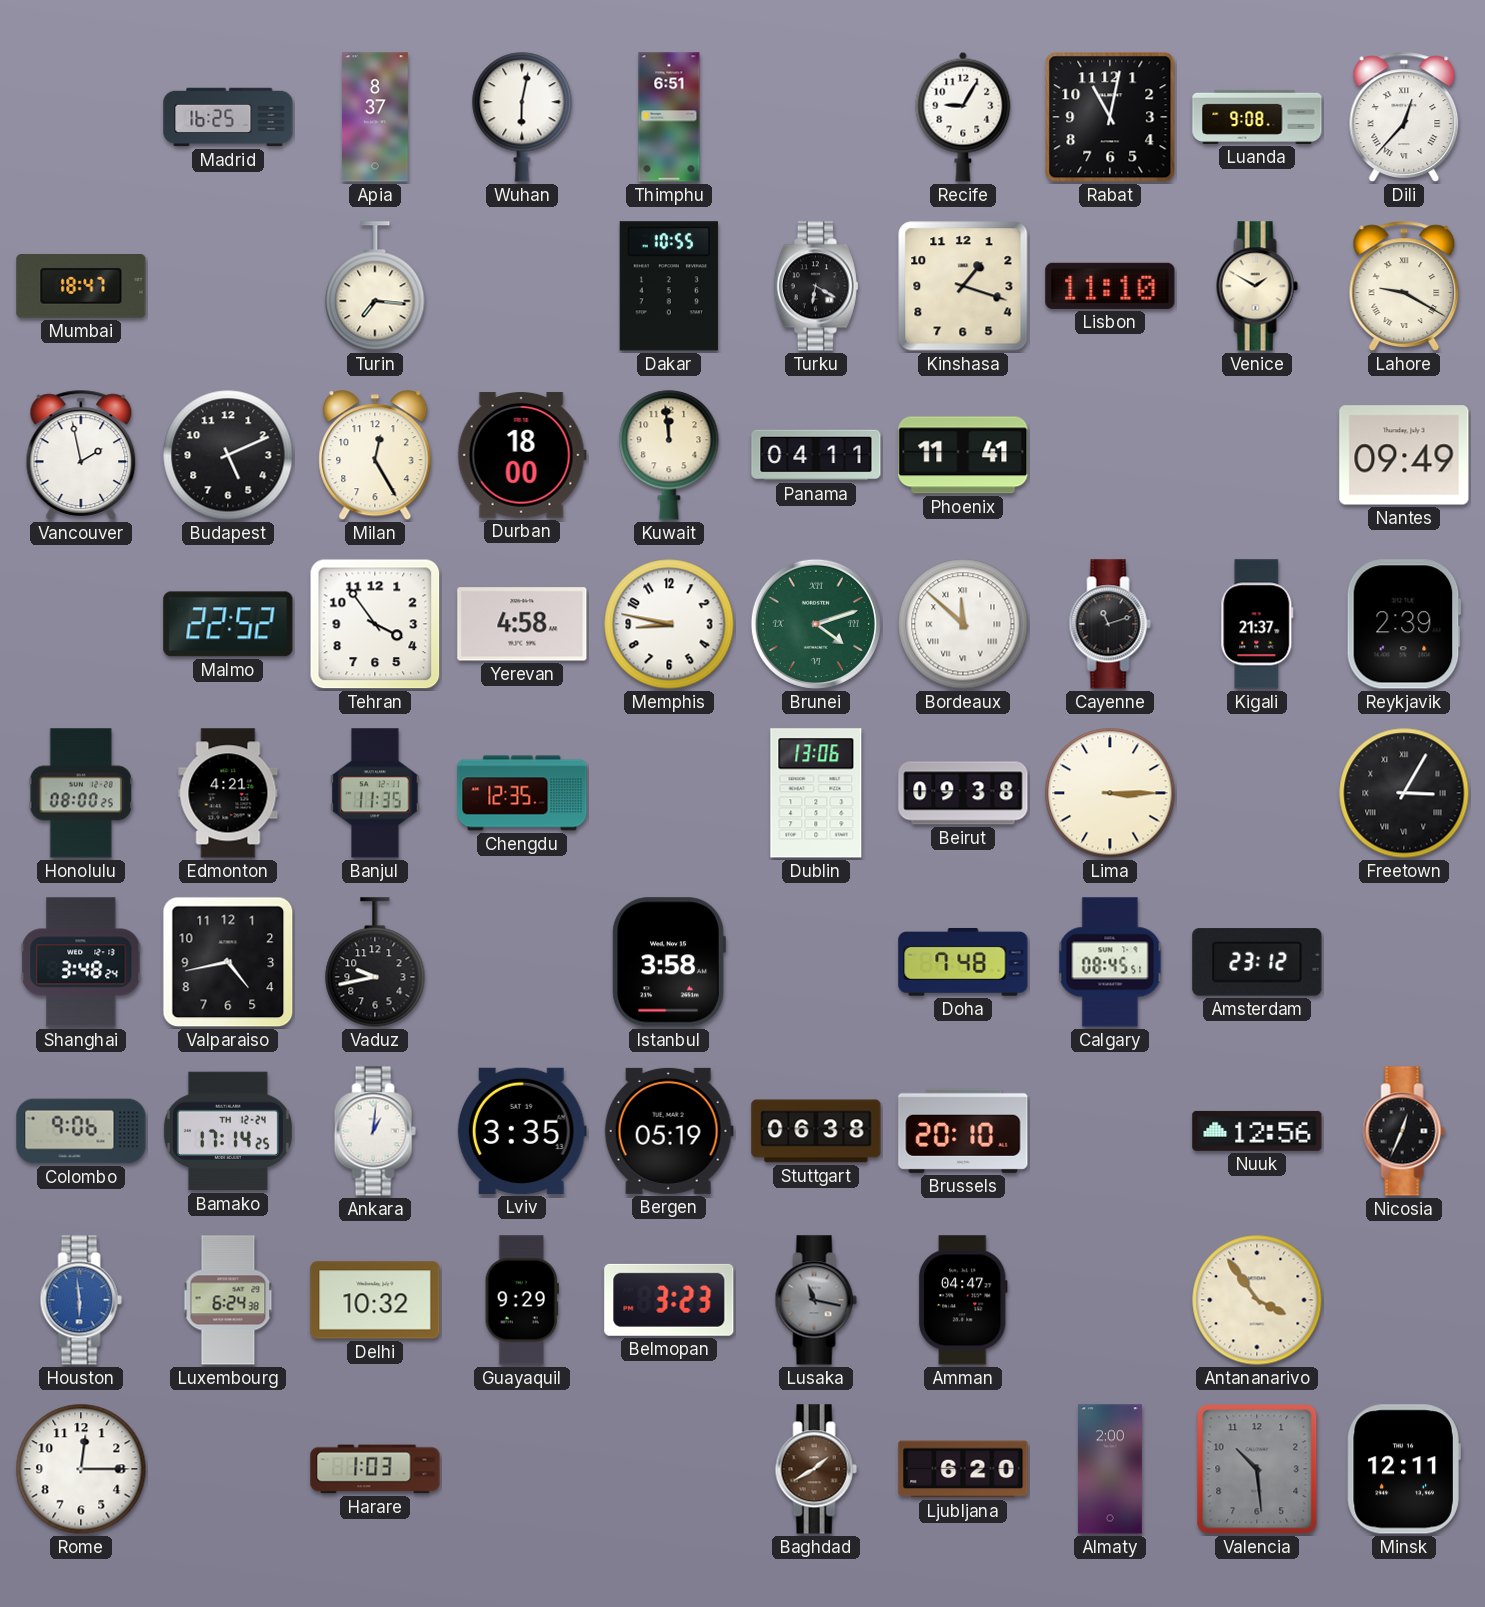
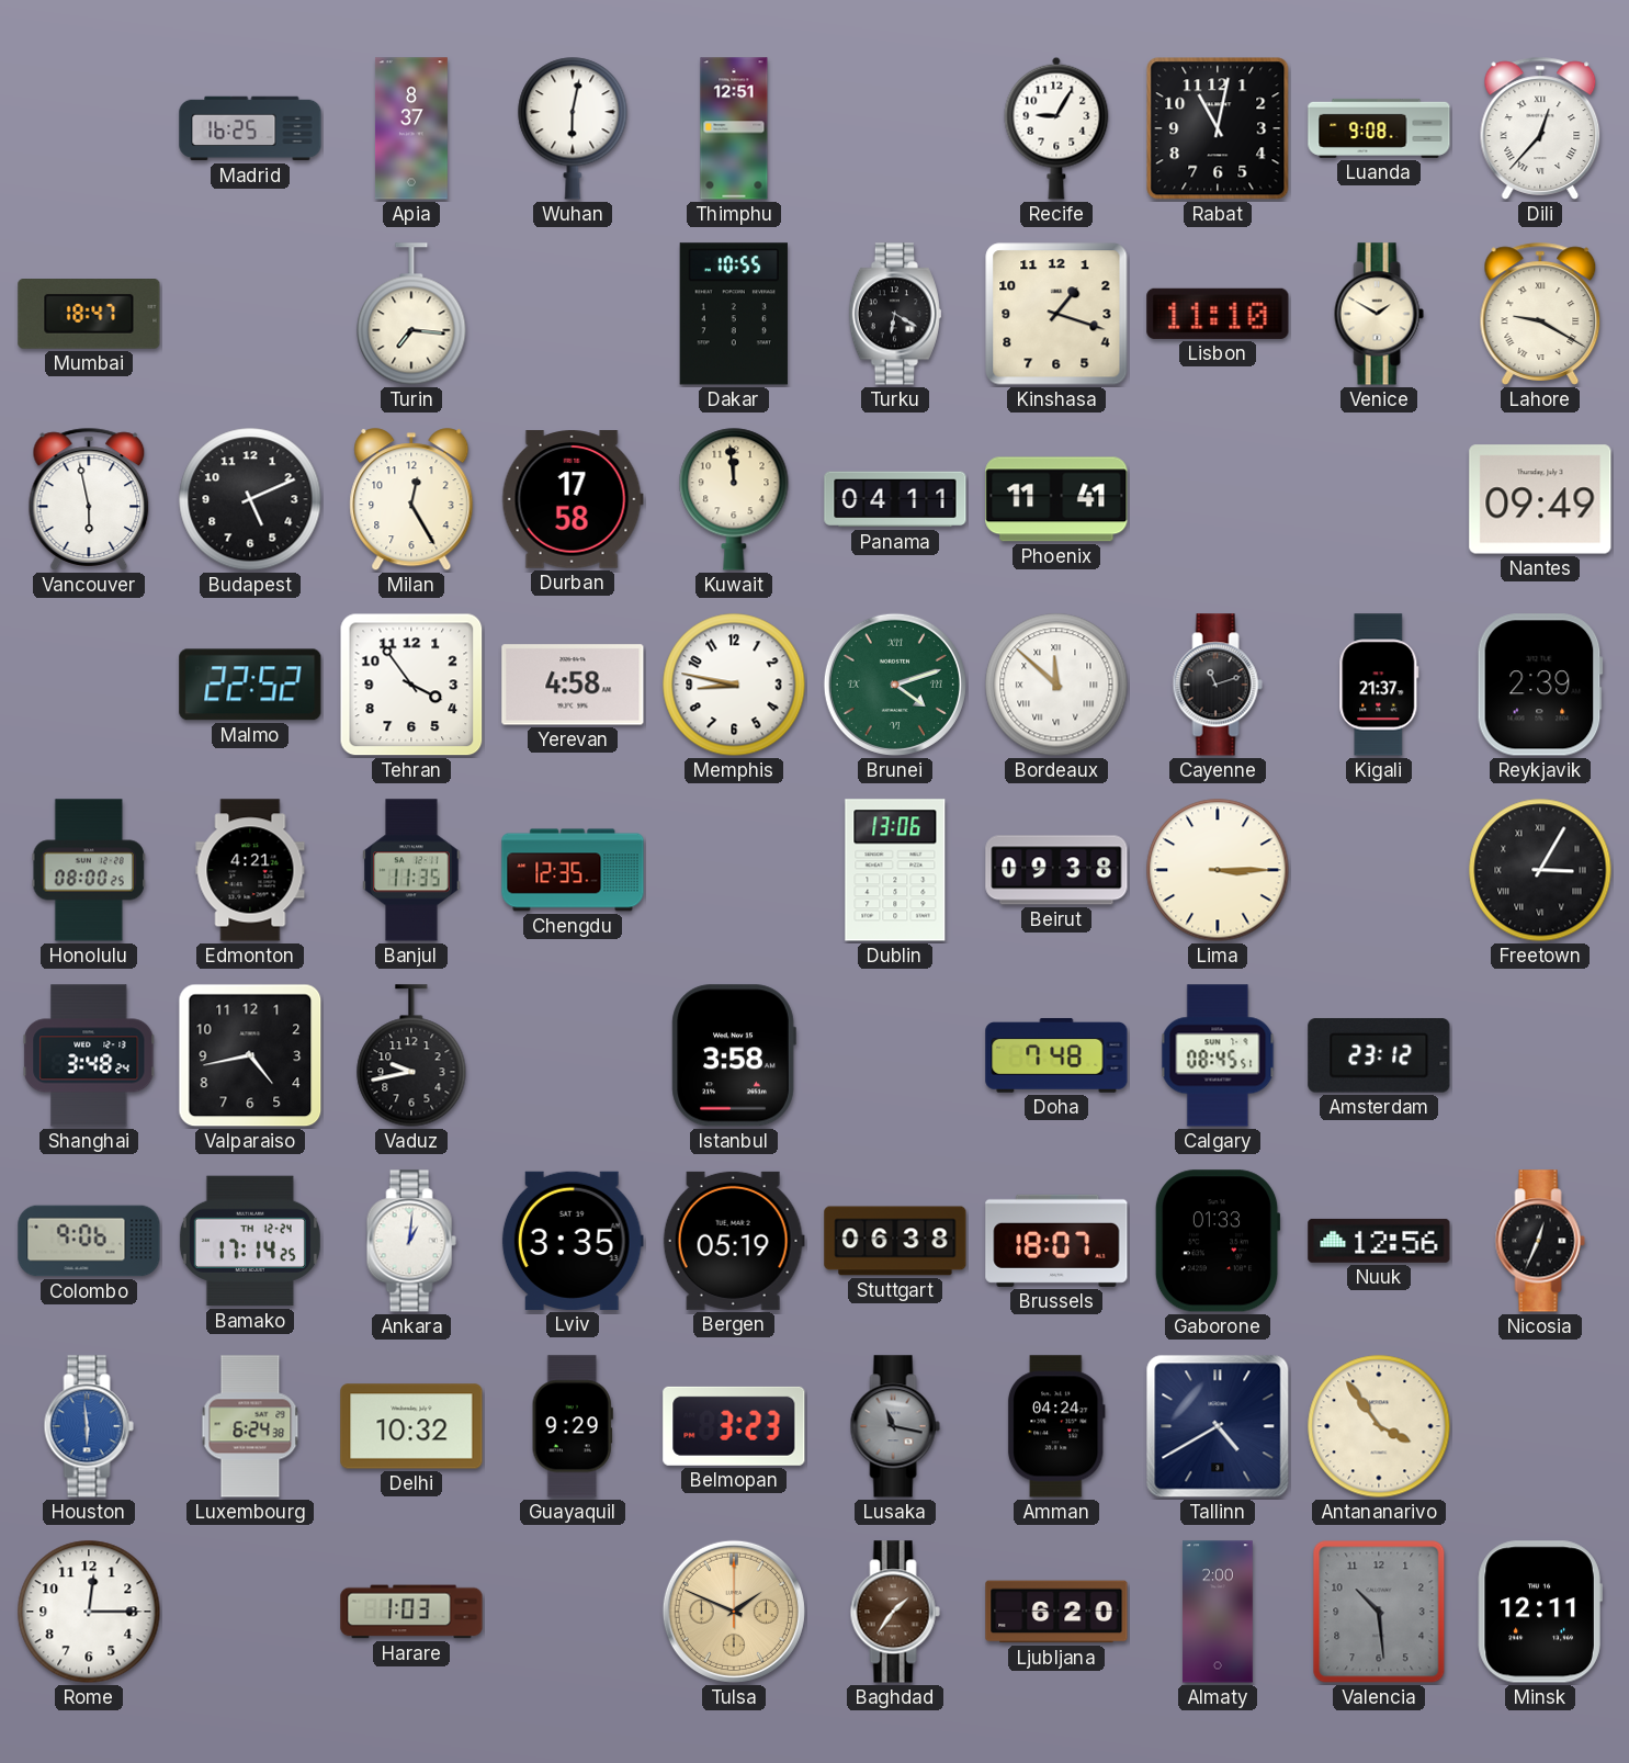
Thimphu: 6:51 -> 12:51
Vancouver: 1:58 -> 5:58
Durban: 18:00 -> 17:58
Brussels: 20:10 -> 18:07
Gaborone: none -> 01:33
Amman: 04:47 -> 04:24
Tallinn: none -> 4:40
Tulsa: none -> 1:49
Baghdad: 1:40 -> 1:36
